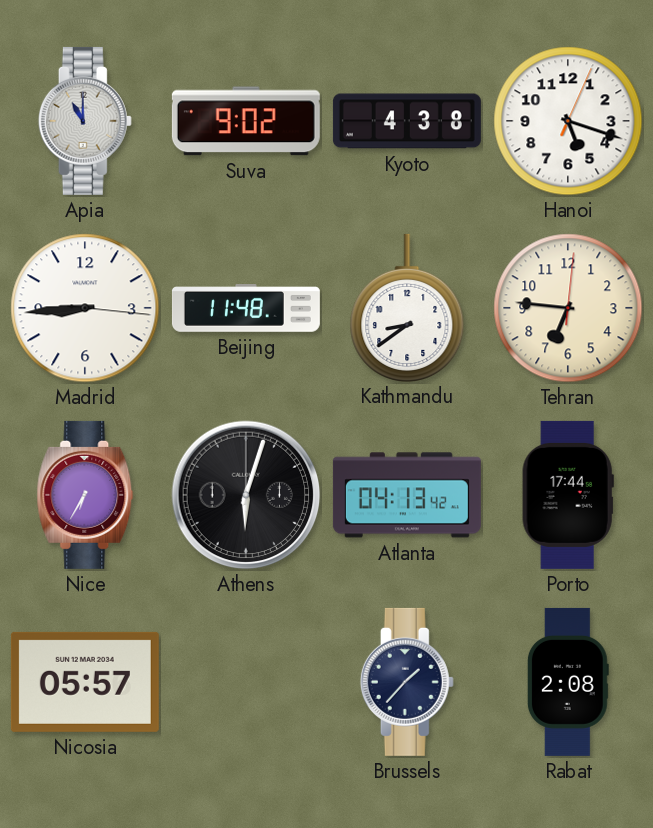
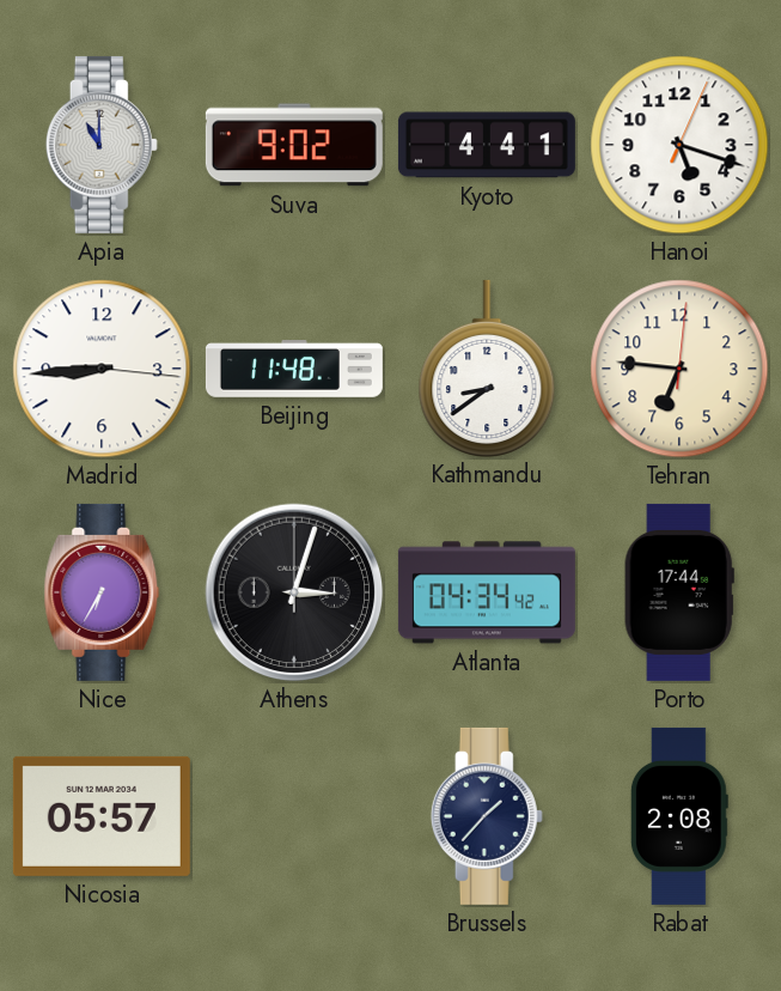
Kyoto: 4:38 -> 4:41
Athens: 6:03 -> 3:03
Atlanta: 04:13 -> 04:34
